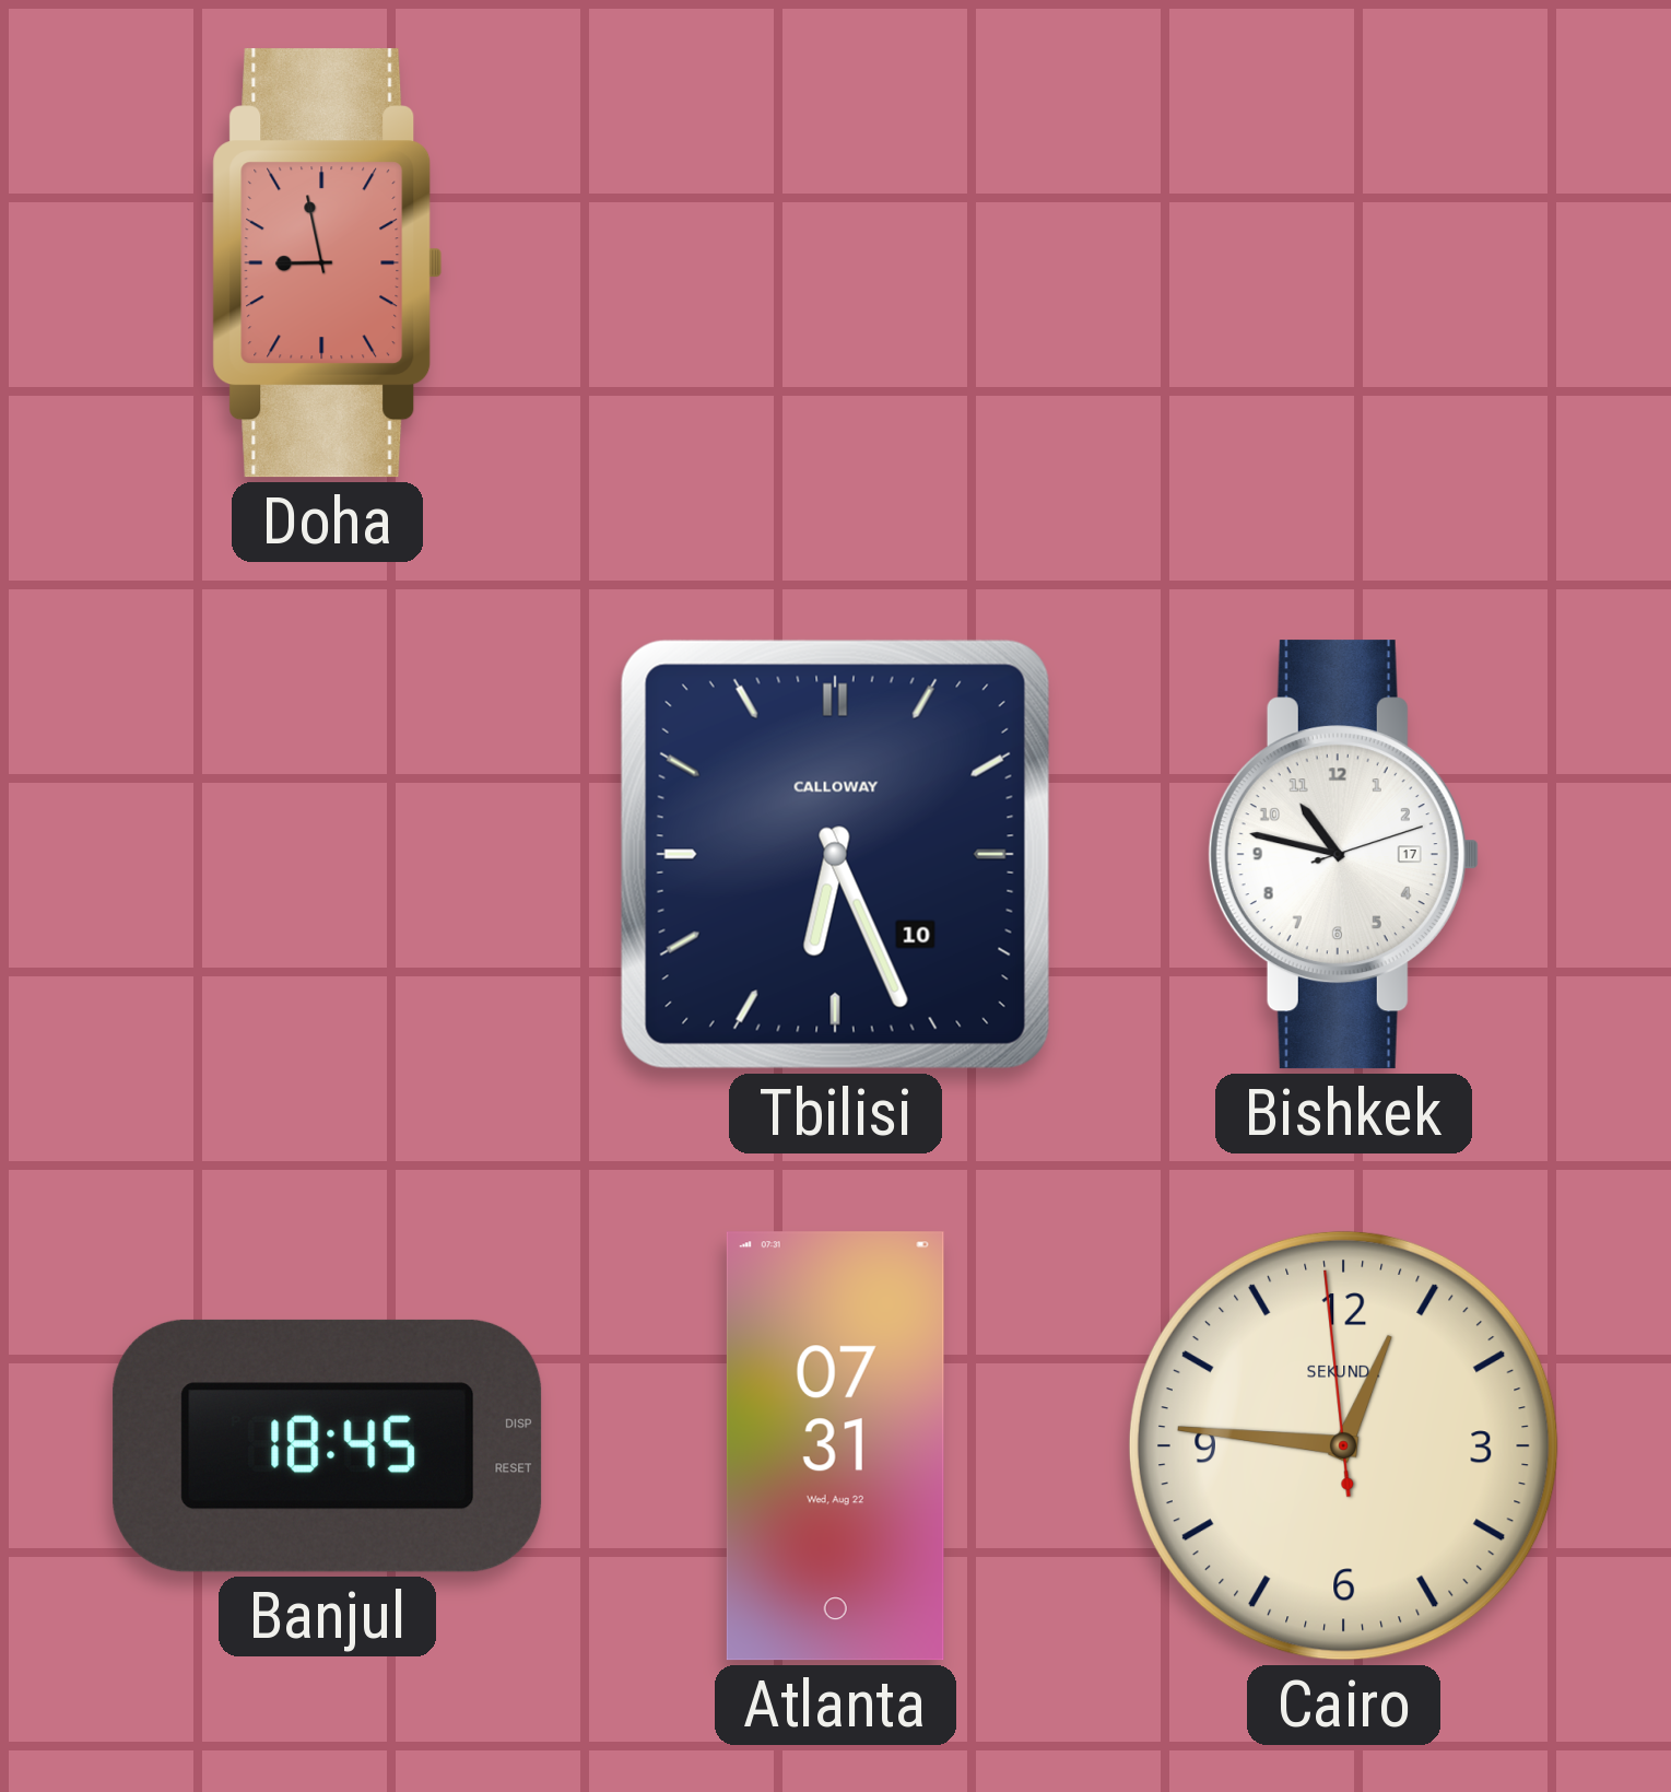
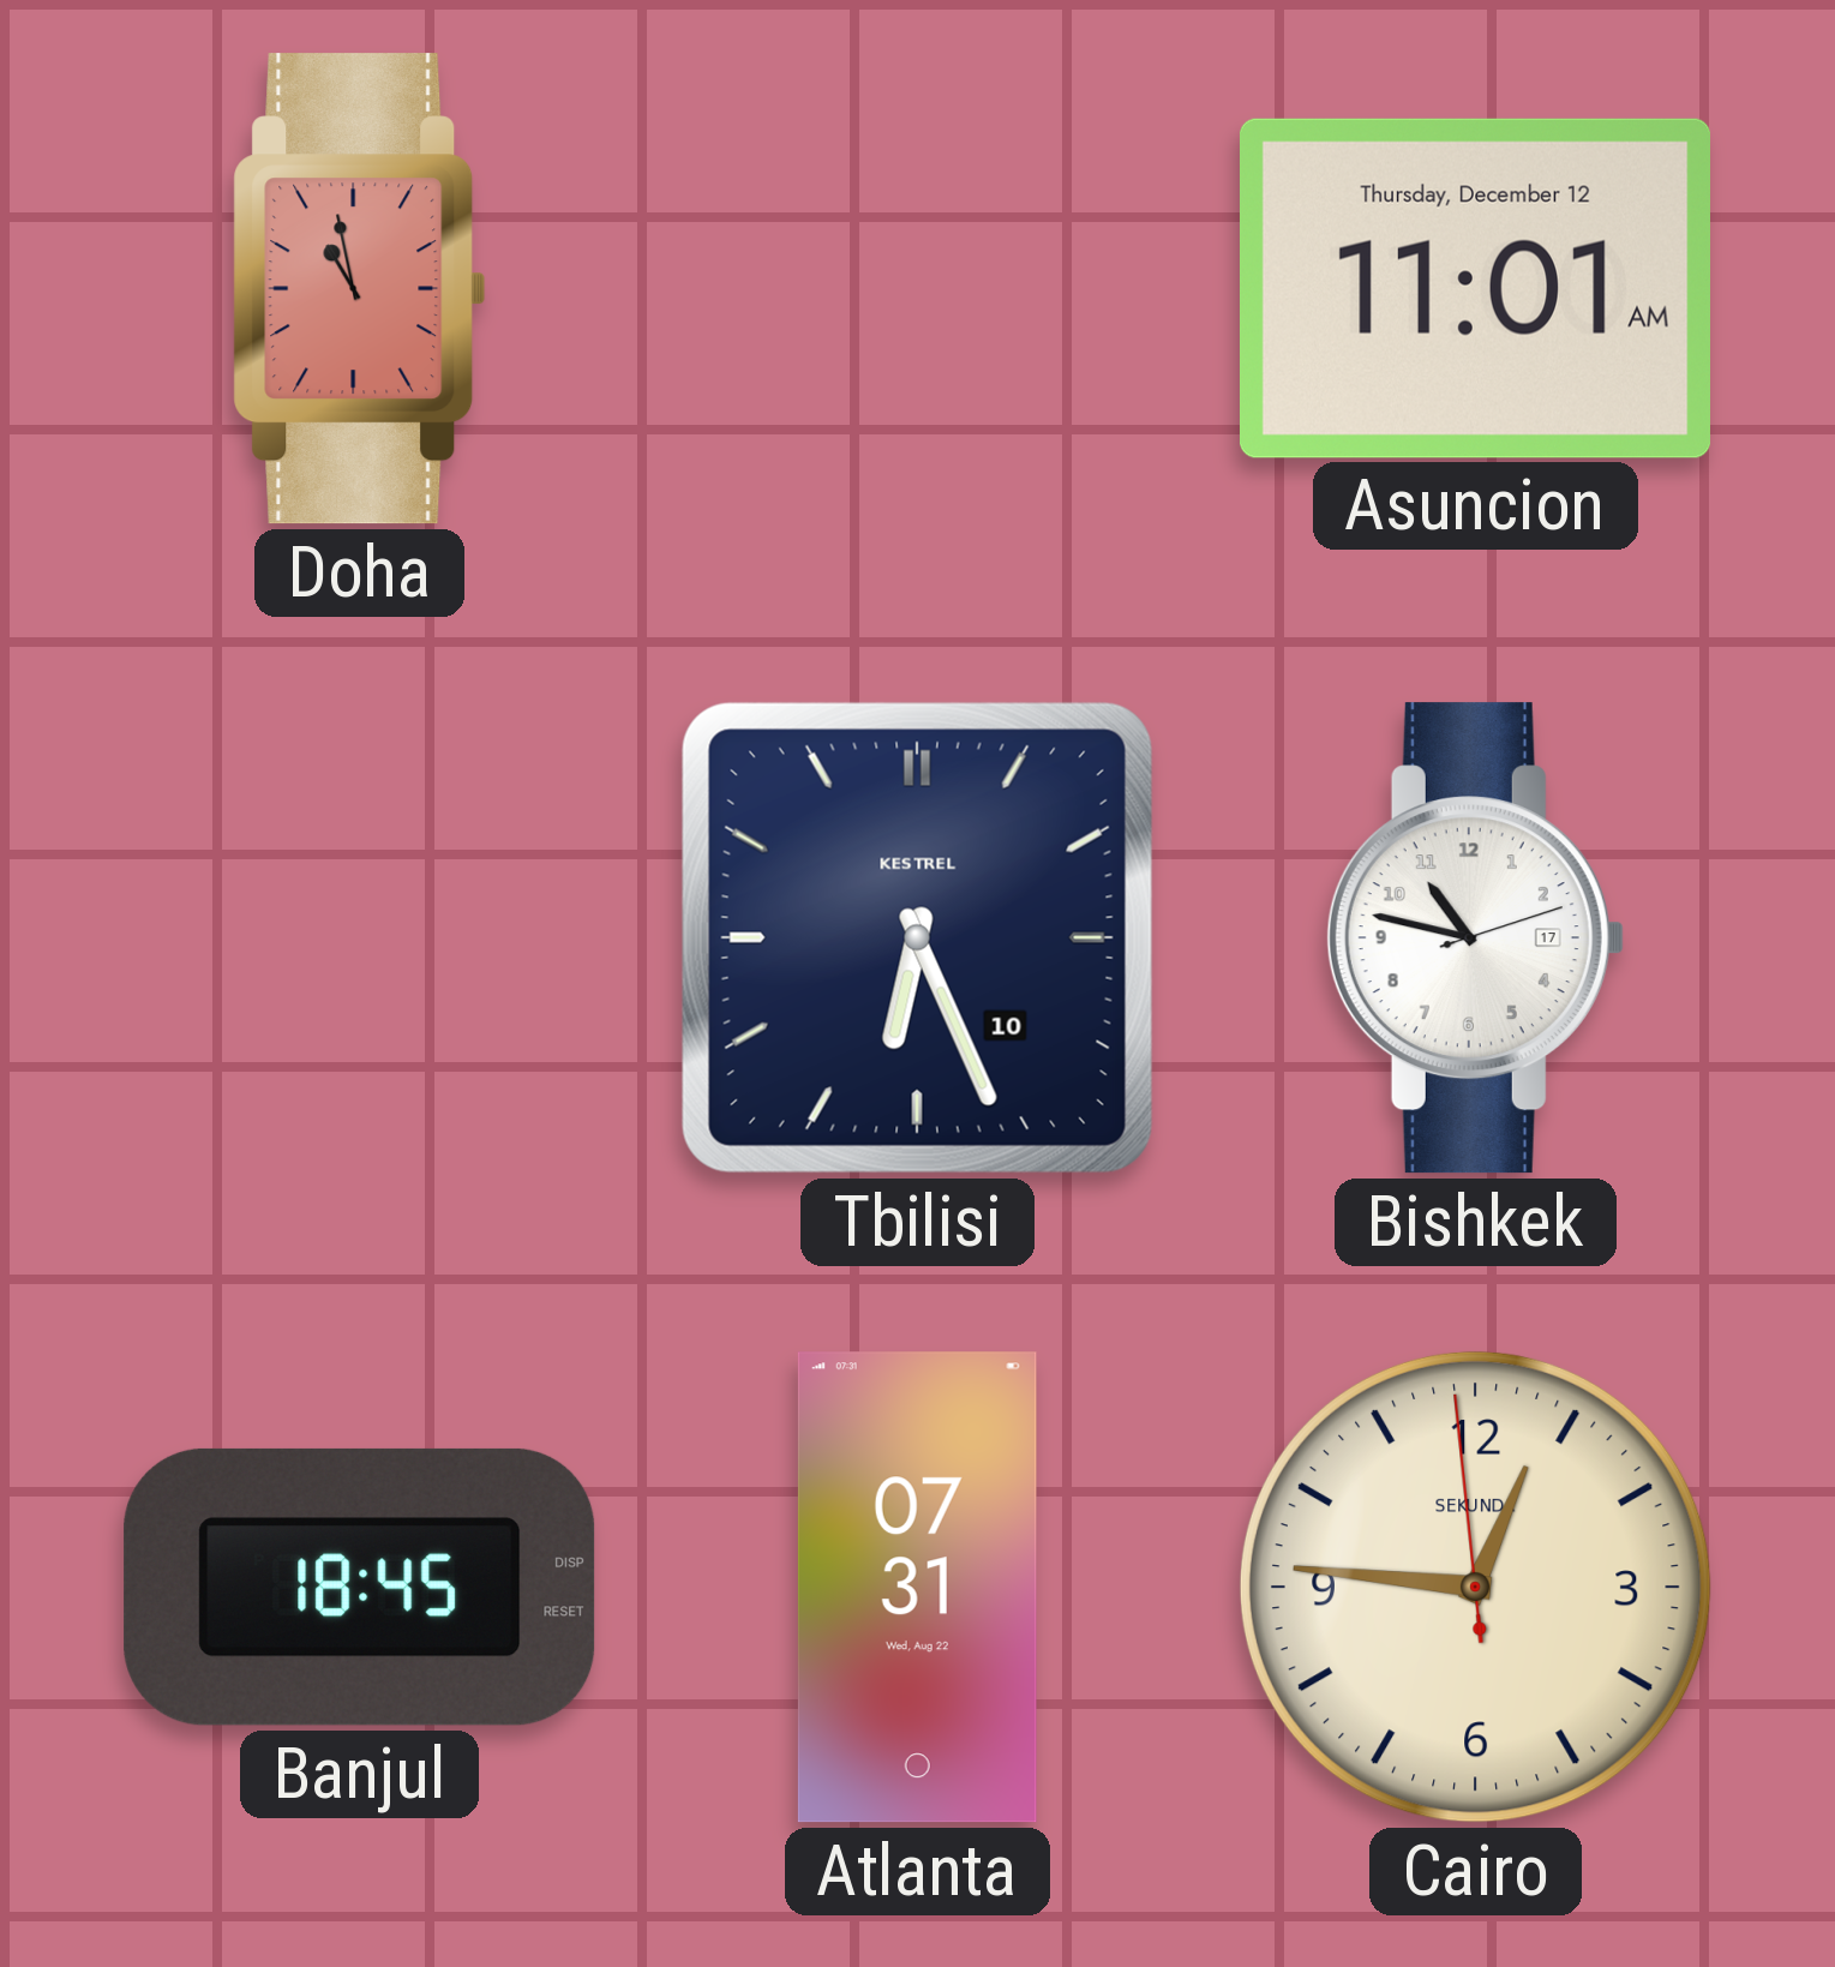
Doha: 8:58 -> 10:58
Asuncion: none -> 11:01
Tbilisi brand: CALLOWAY -> KESTREL
